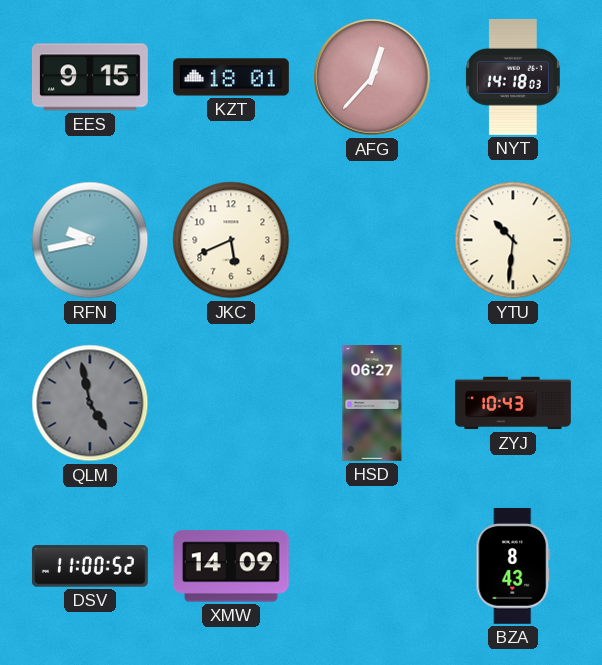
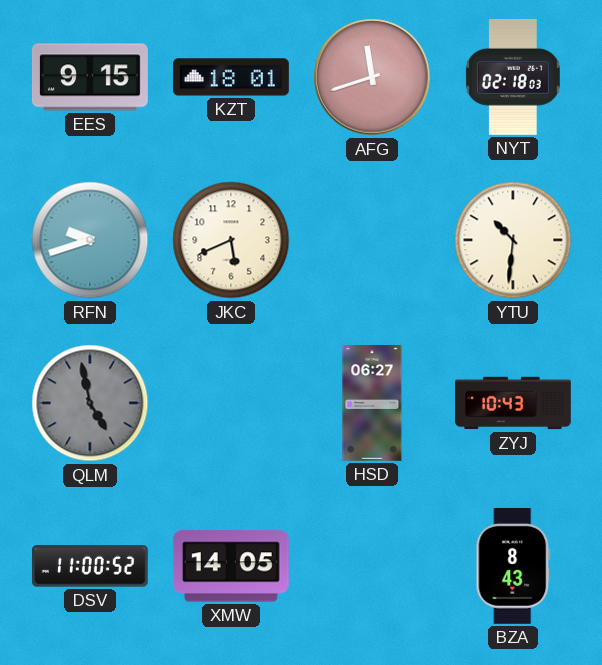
AFG: 12:37 -> 11:42
NYT: 14:18 -> 02:18
RFN: 9:43 -> 9:42
XMW: 14:09 -> 14:05
